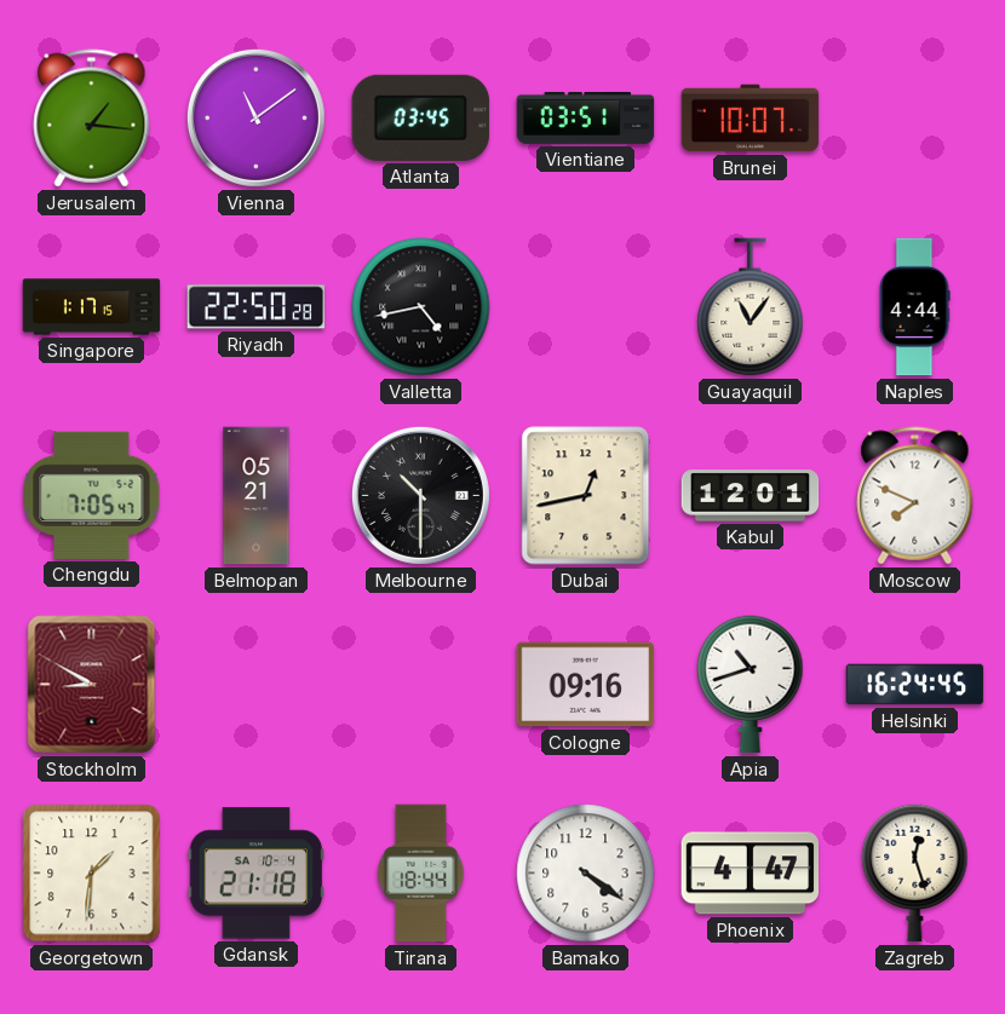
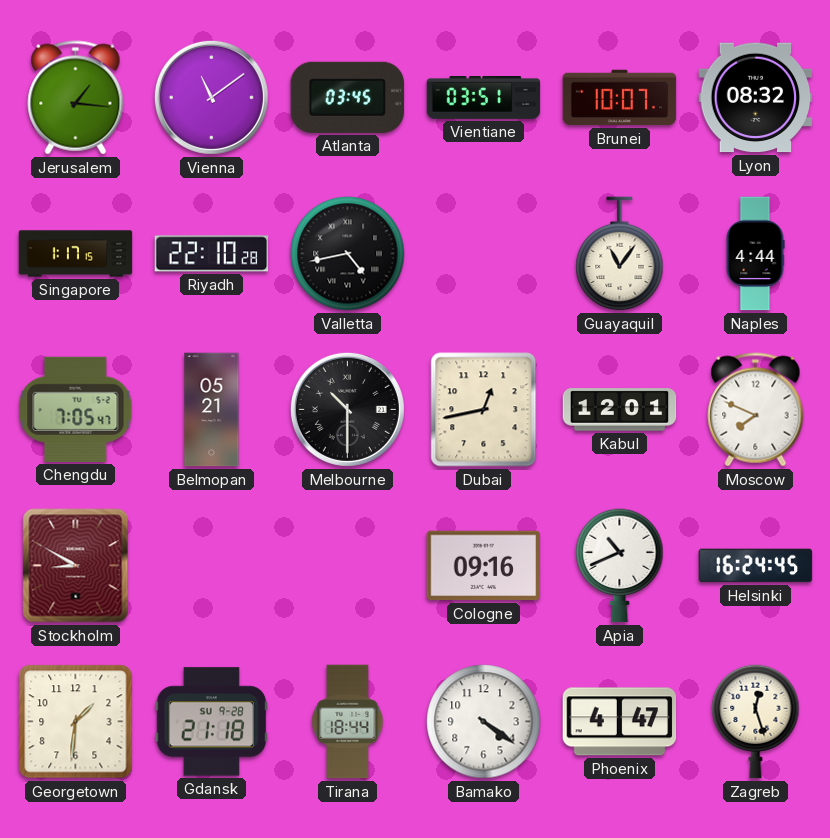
Lyon: none -> 08:32
Riyadh: 22:50 -> 22:10
Apia: 10:42 -> 10:41
Gdansk date: SA 10-4 -> SU 9-28
